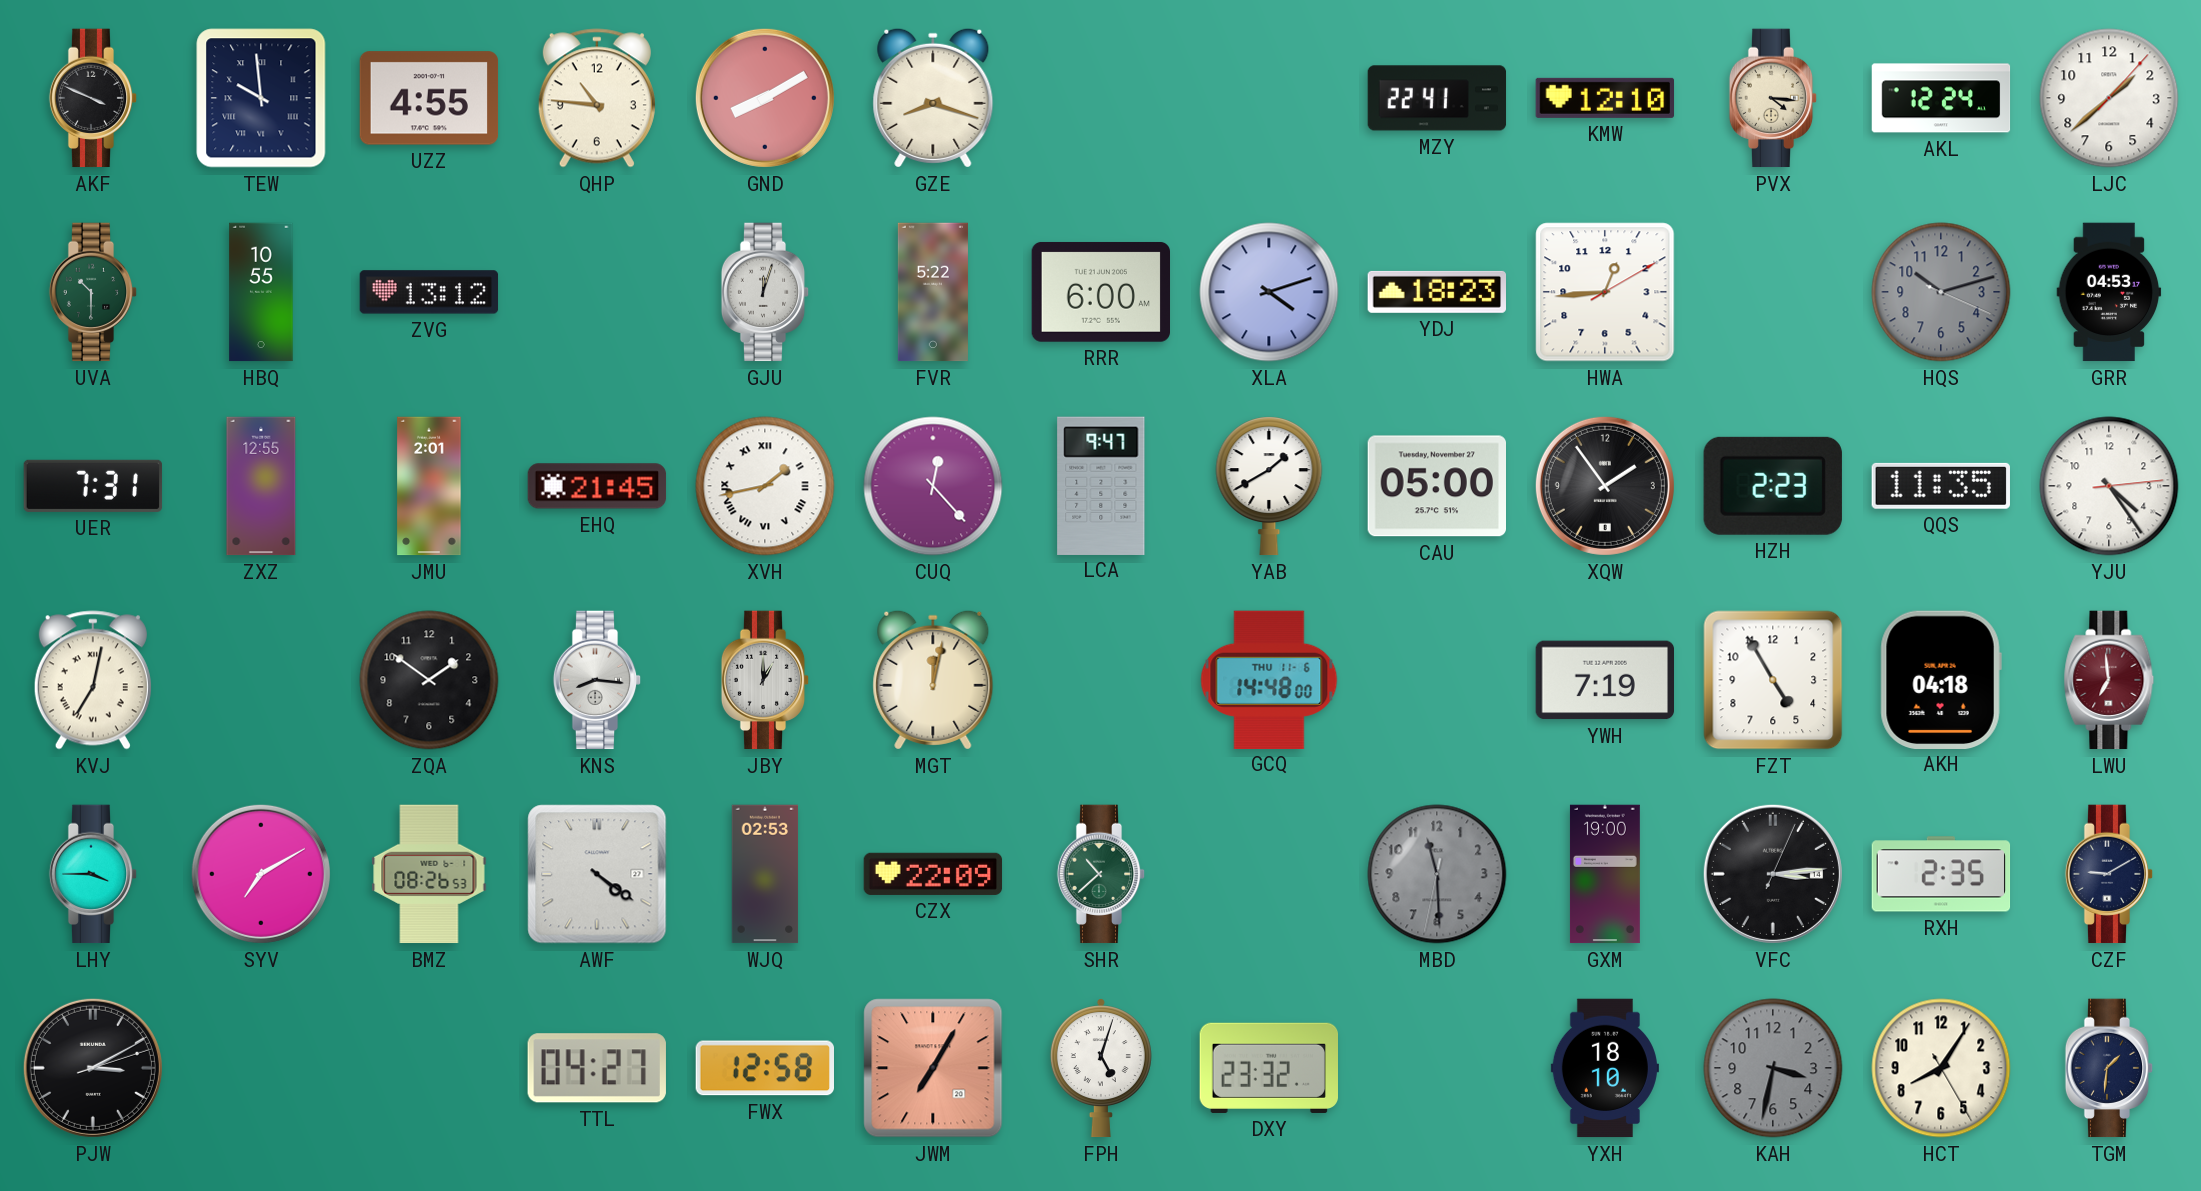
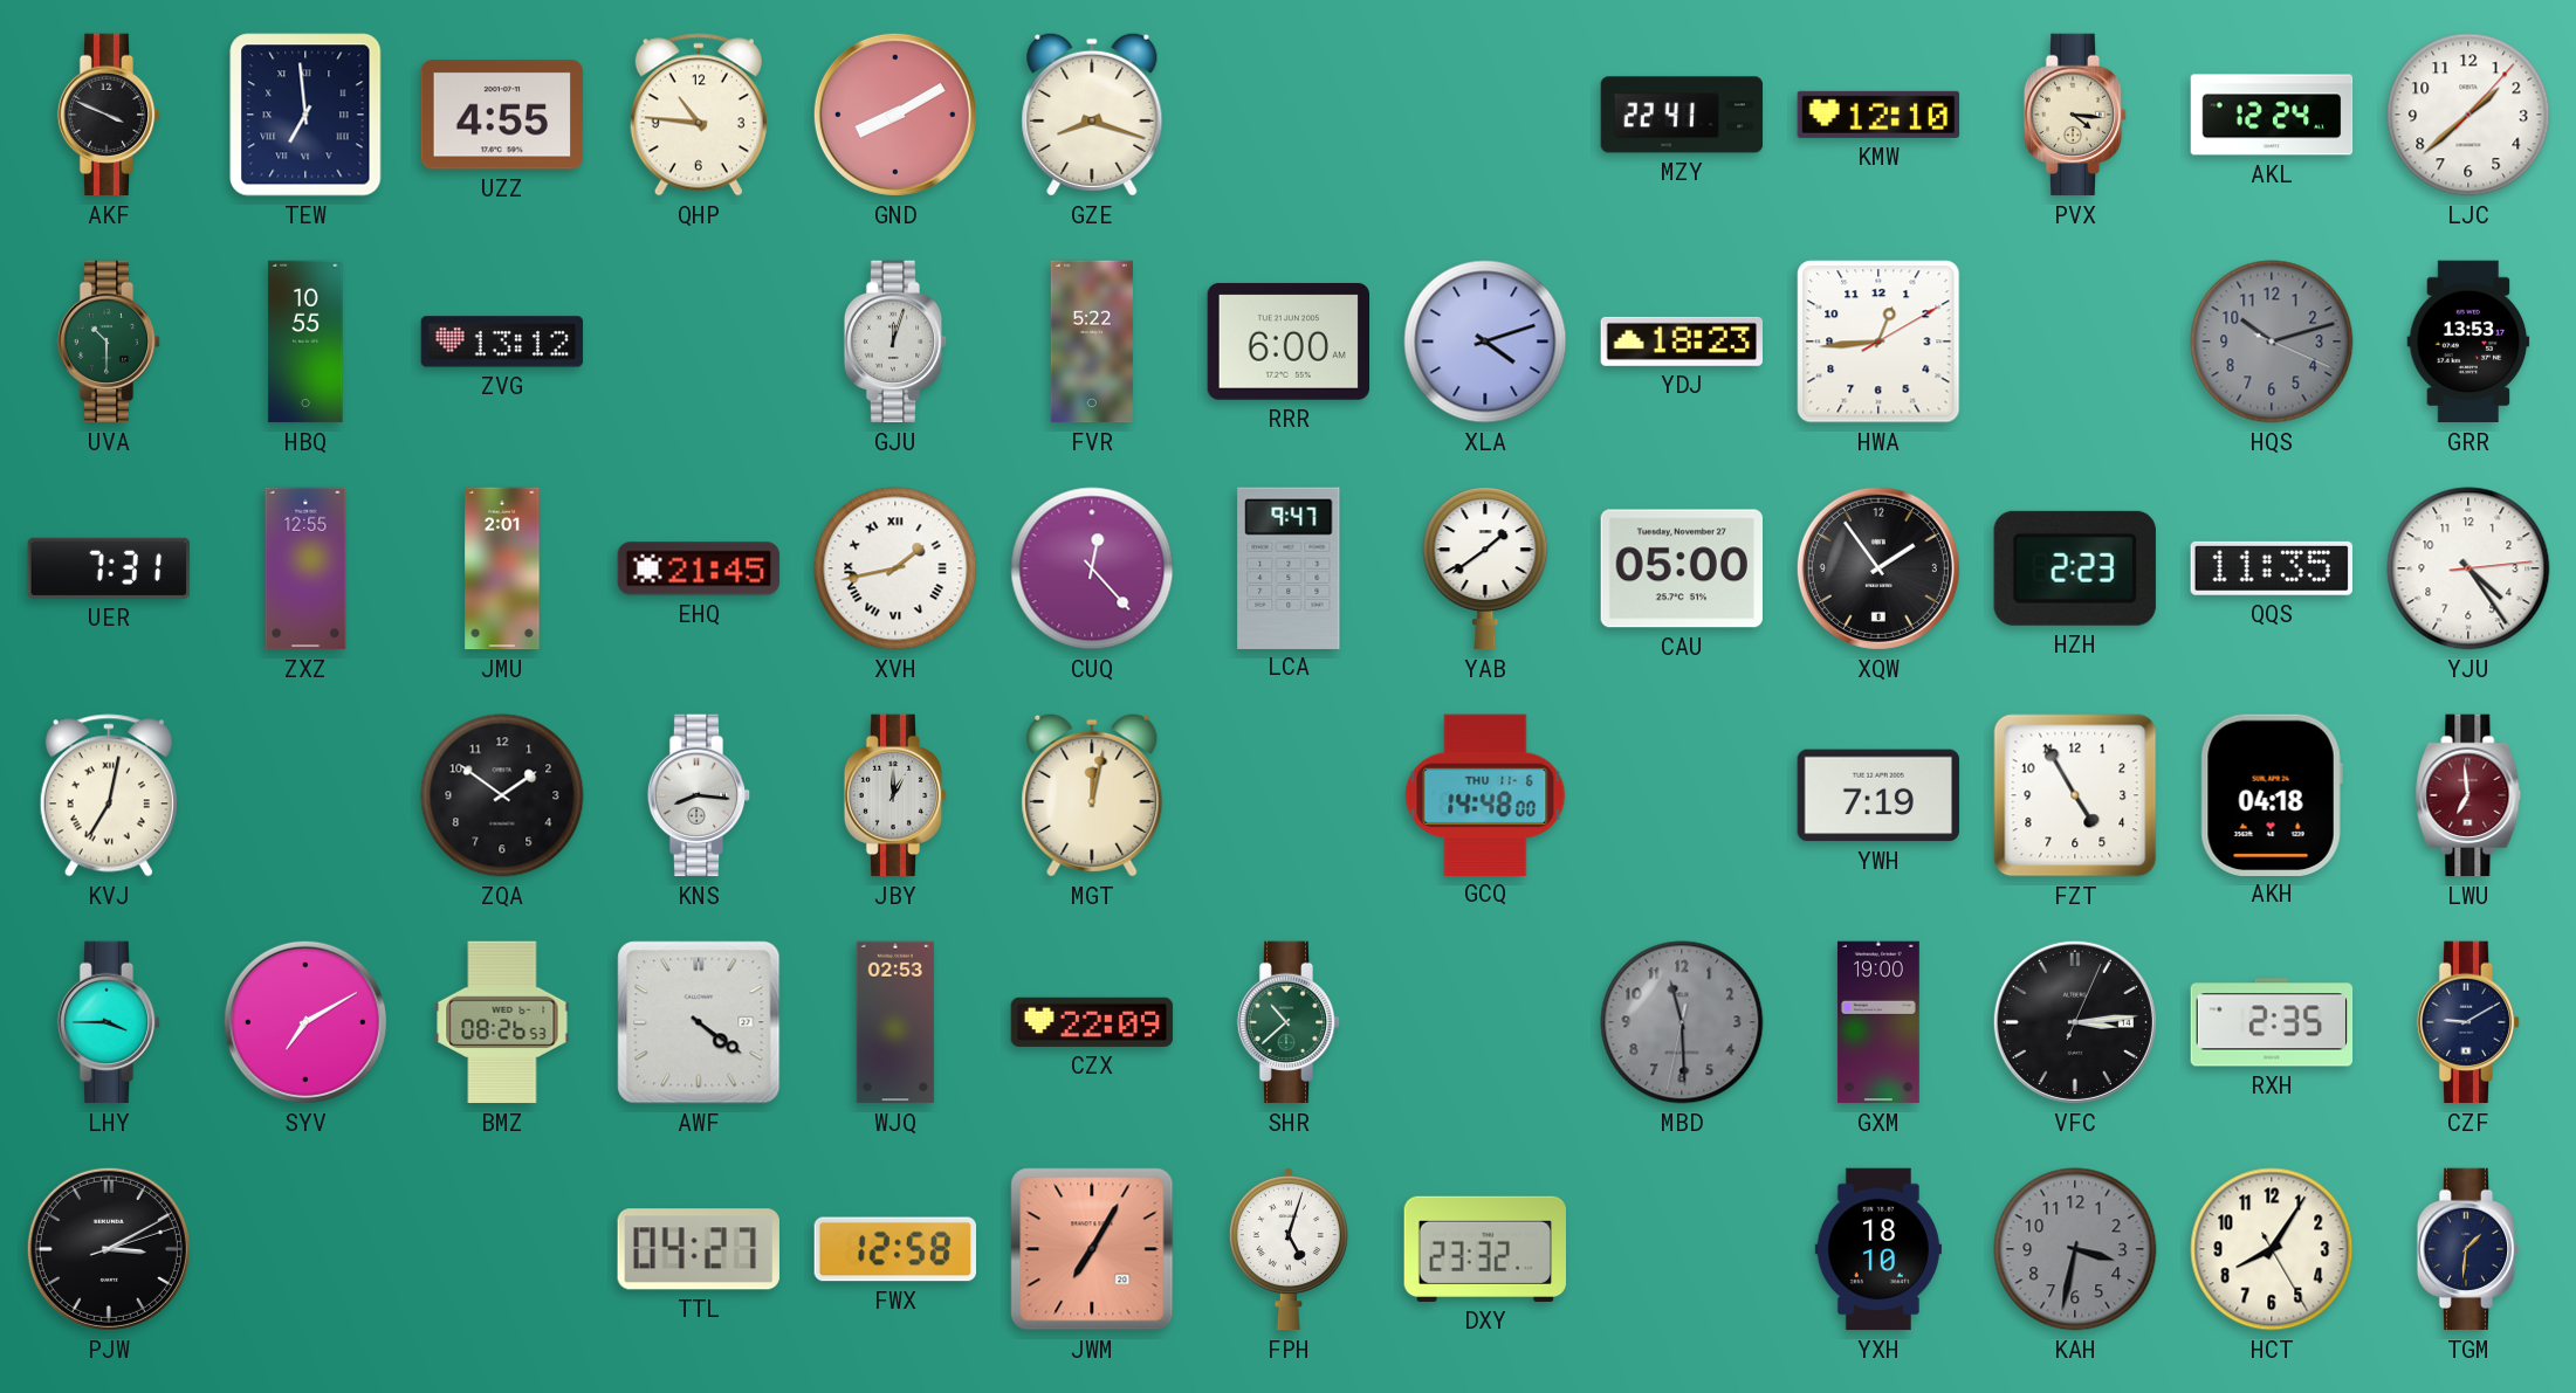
TEW: 9:59 -> 6:59
GRR: 04:53 -> 13:53
YAB: 1:40 -> 1:39
